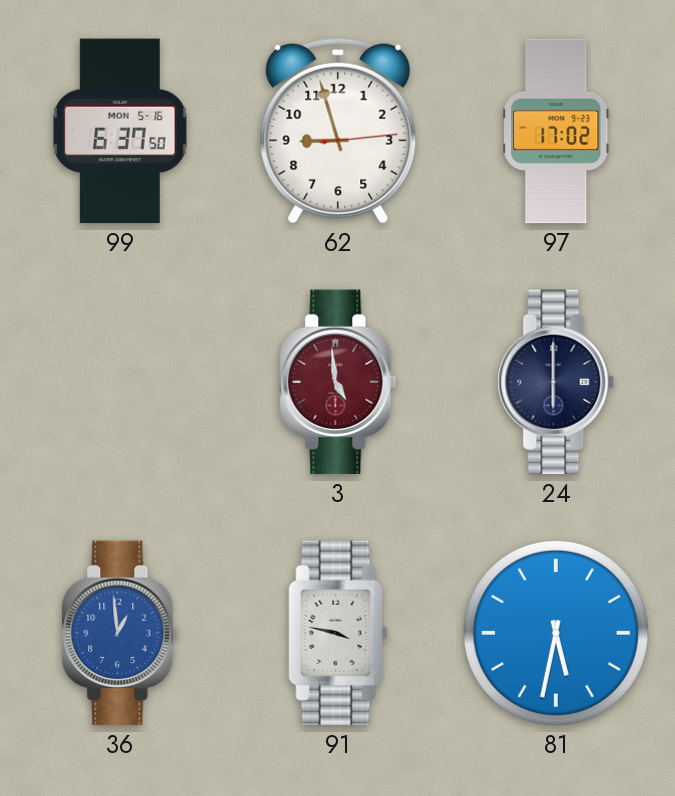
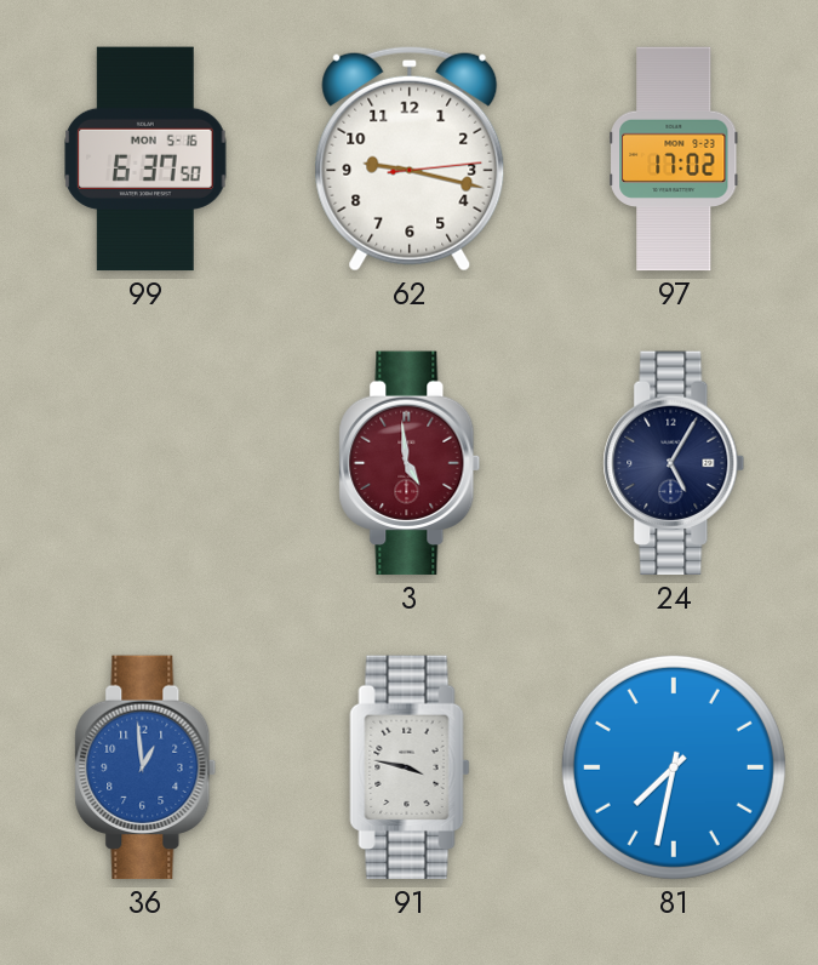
62: 8:57 -> 9:17
24: 6:00 -> 5:05
81: 5:32 -> 7:32
